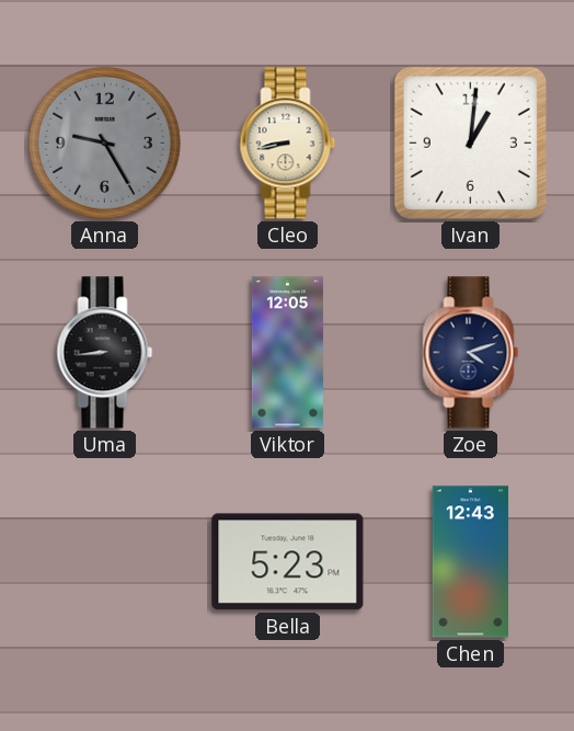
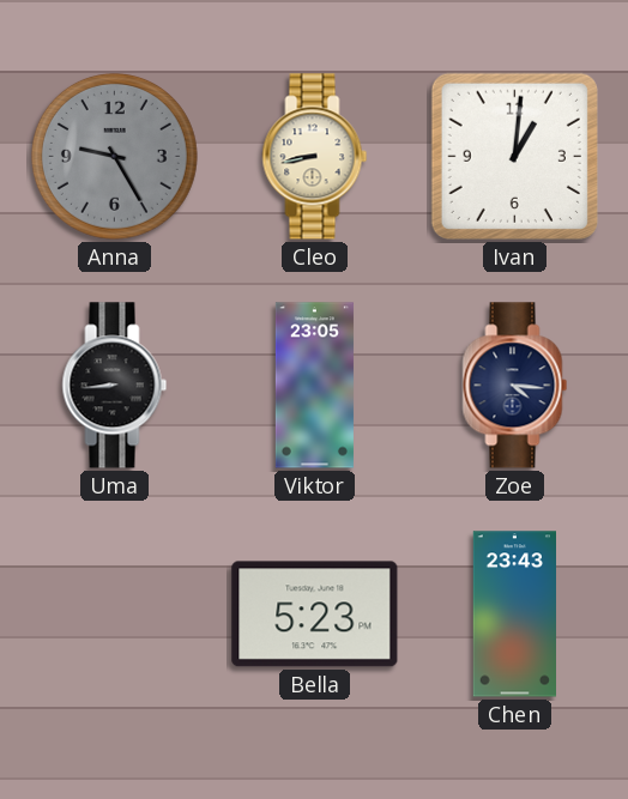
Viktor: 12:05 -> 23:05
Zoe: 4:12 -> 4:16
Chen: 12:43 -> 23:43
